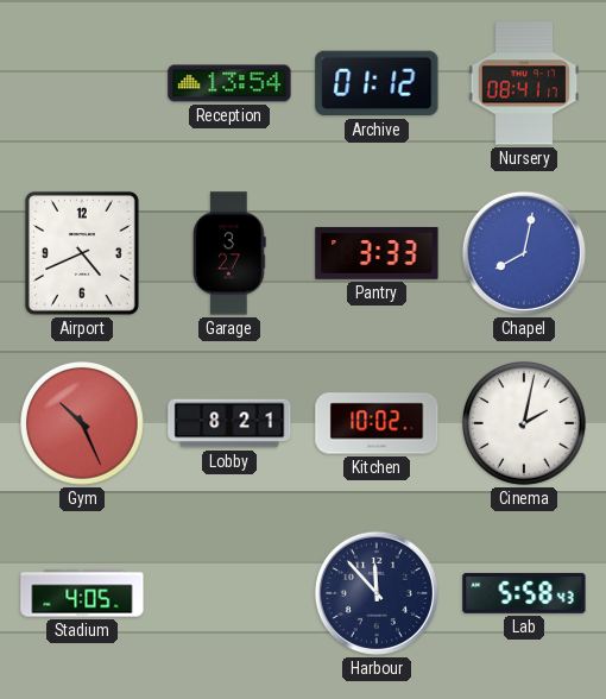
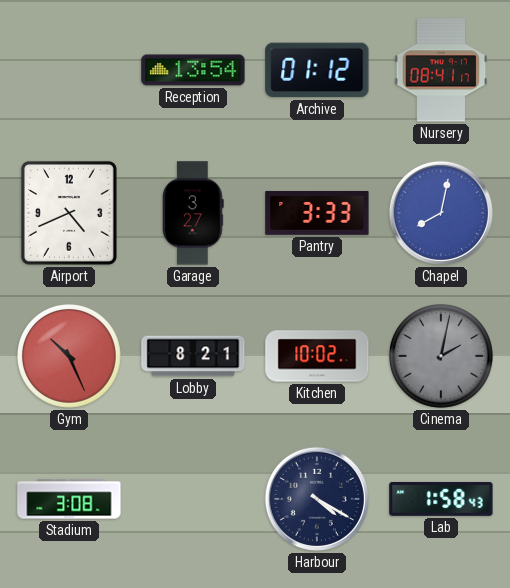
Cinema dial: white -> grey
Stadium: 4:05 -> 3:08
Harbour: 11:53 -> 4:20
Lab: 5:58 -> 1:58
